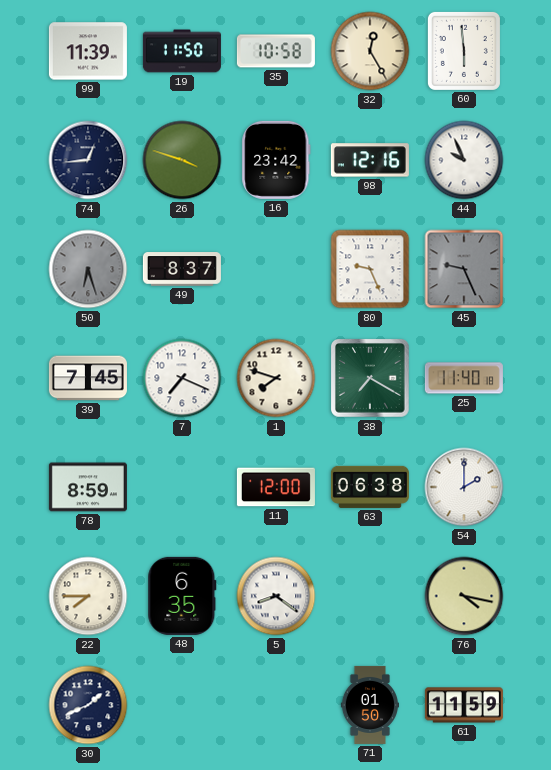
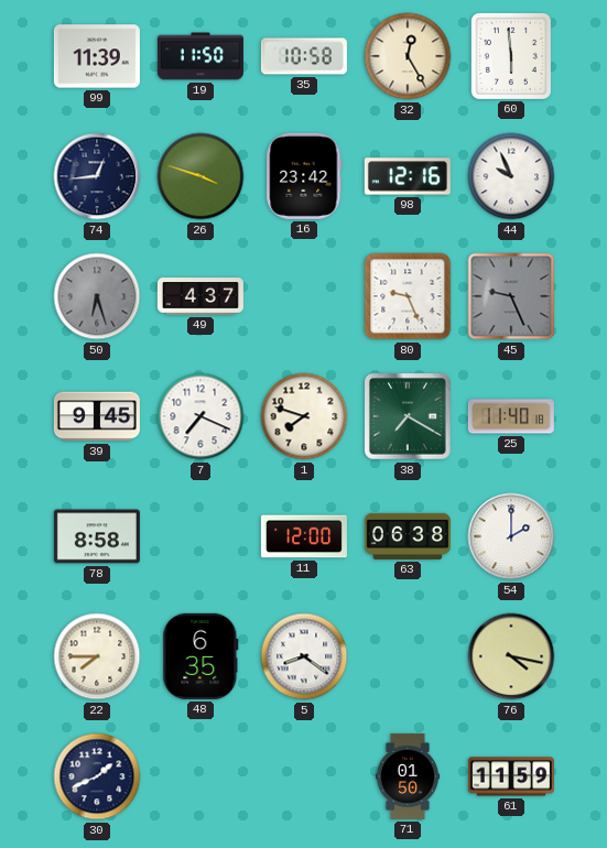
49: 8:37 -> 4:37
39: 7:45 -> 9:45
78: 8:59 -> 8:58
